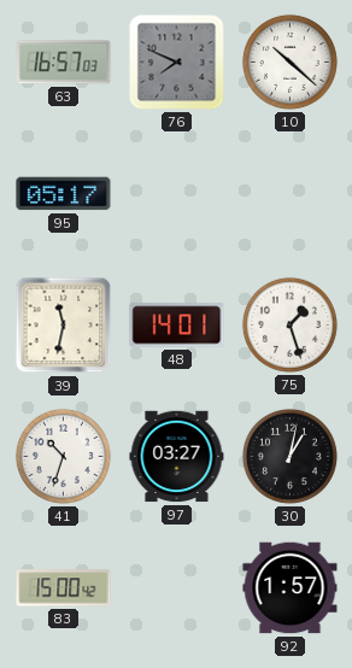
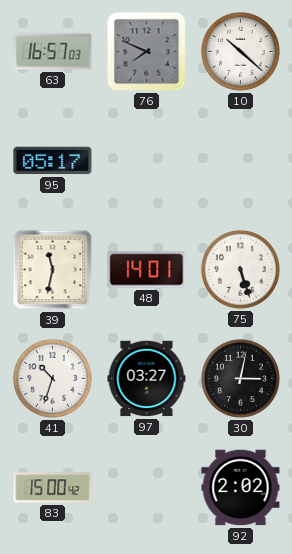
75: 1:27 -> 5:27
30: 1:02 -> 3:02
92: 1:57 -> 2:02
